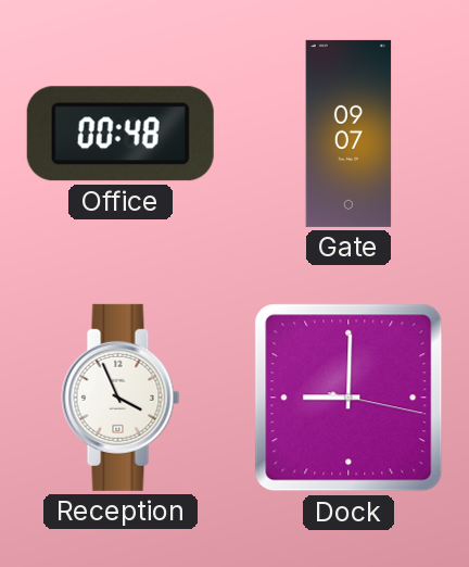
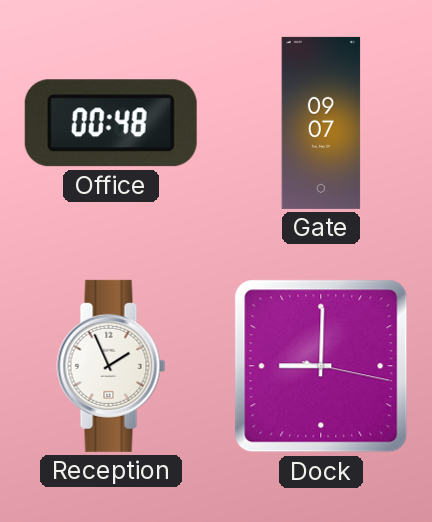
Reception: 3:56 -> 1:56
